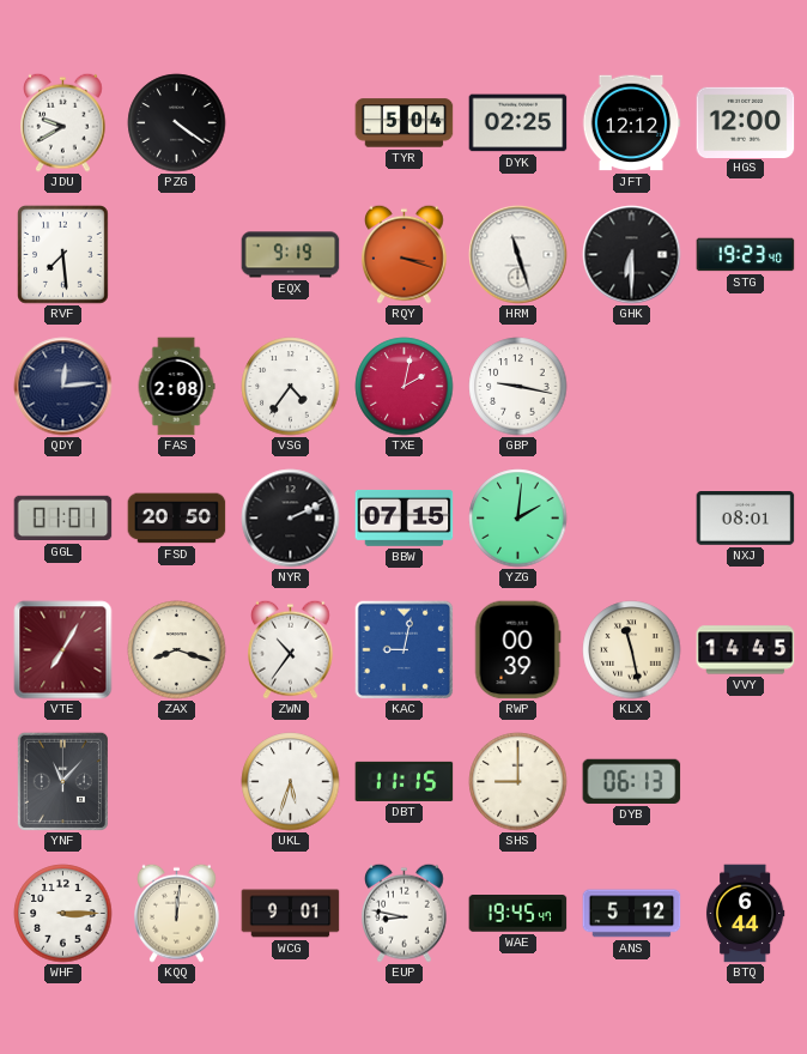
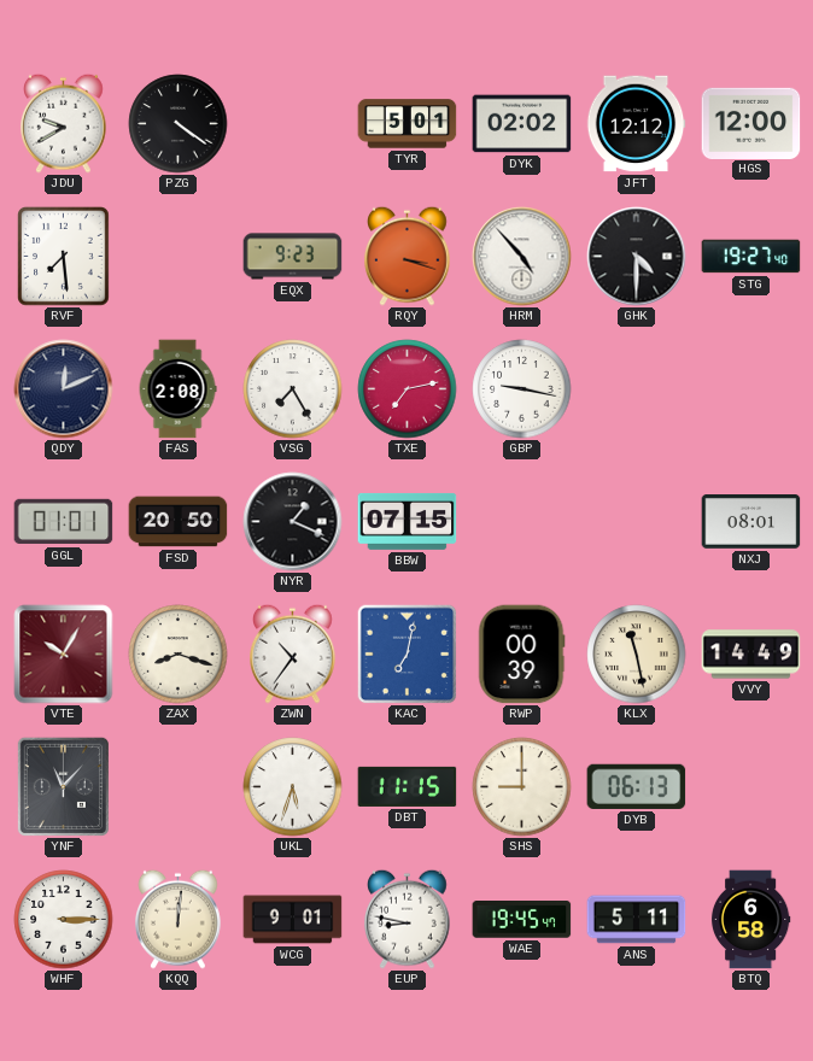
TYR: 5:04 -> 5:01
DYK: 02:25 -> 02:02
EQX: 9:19 -> 9:23
HRM: 11:27 -> 4:53
GHK: 6:30 -> 4:30
STG: 19:23 -> 19:27
QDY: 12:14 -> 12:11
VSG: 4:36 -> 7:25
TXE: 2:02 -> 7:13
NYR: 2:11 -> 1:19
YZG: 2:01 -> none
VTE: 7:05 -> 10:05
KAC: 9:02 -> 7:02
VVY: 14:45 -> 14:49
ANS: 5:12 -> 5:11
BTQ: 6:44 -> 6:58
